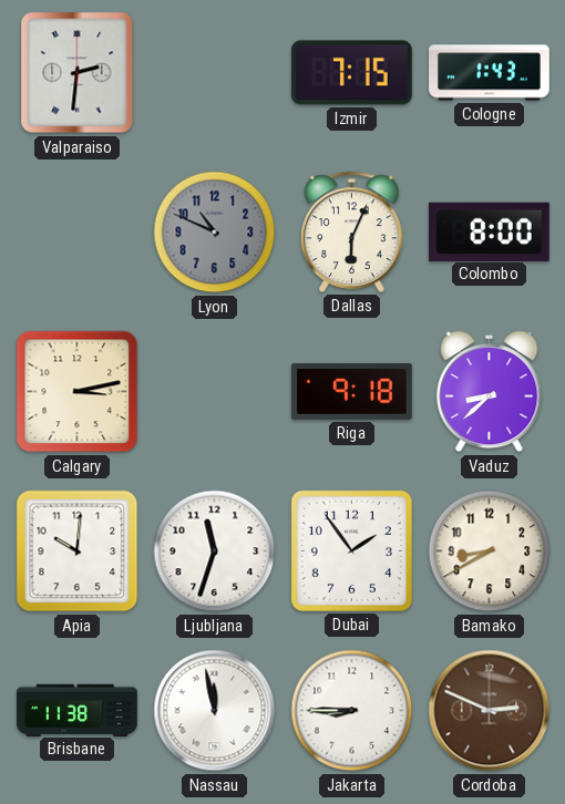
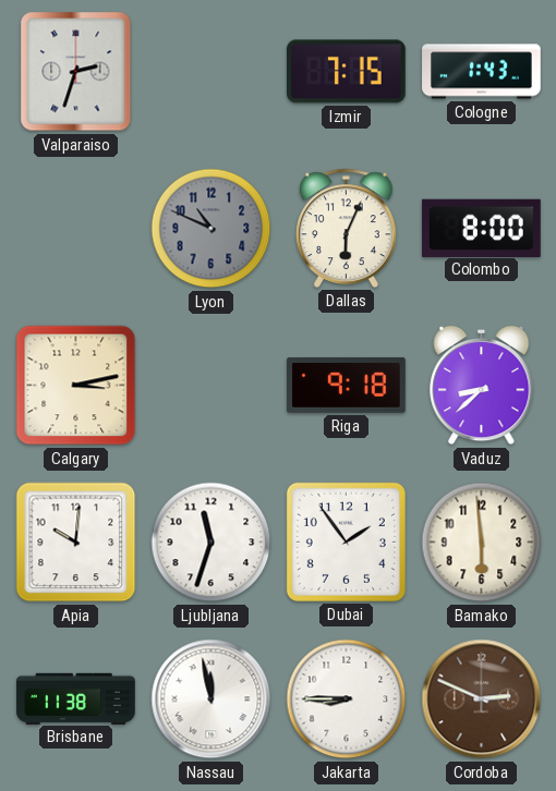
Valparaiso: 2:31 -> 2:33
Bamako: 8:40 -> 5:59
